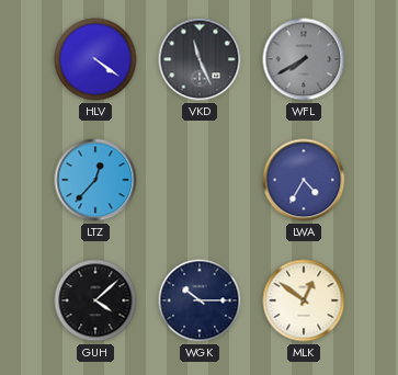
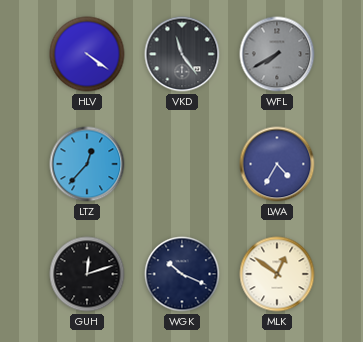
VKD: 11:26 -> 11:24
GUH: 4:08 -> 12:12
WGK: 10:15 -> 10:19
